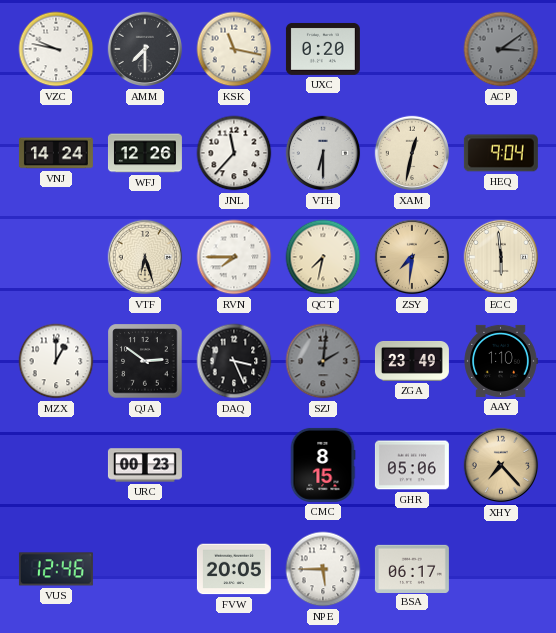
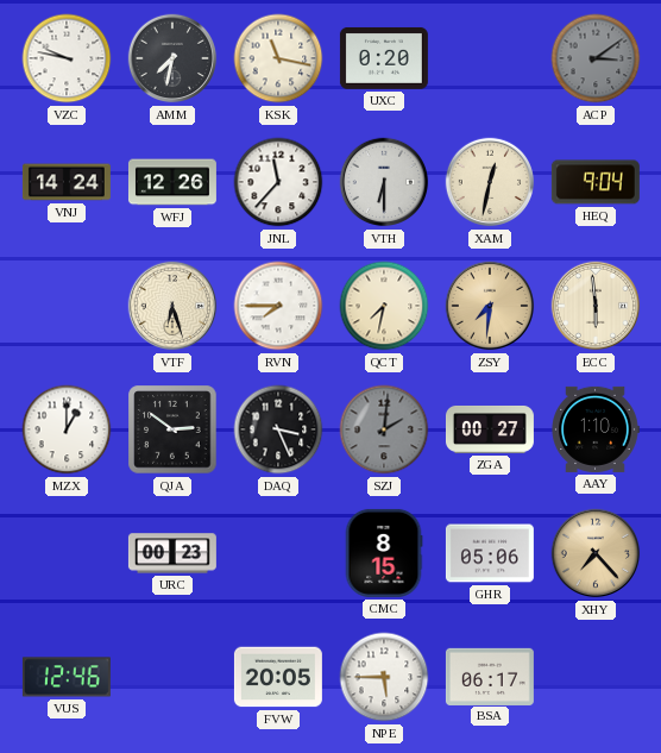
AMM: 7:30 -> 7:32
ZGA: 23:49 -> 00:27
